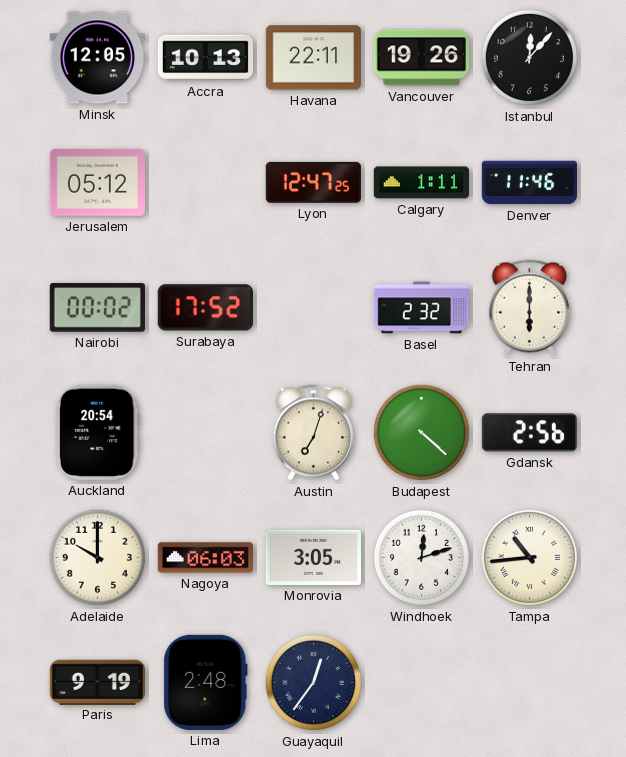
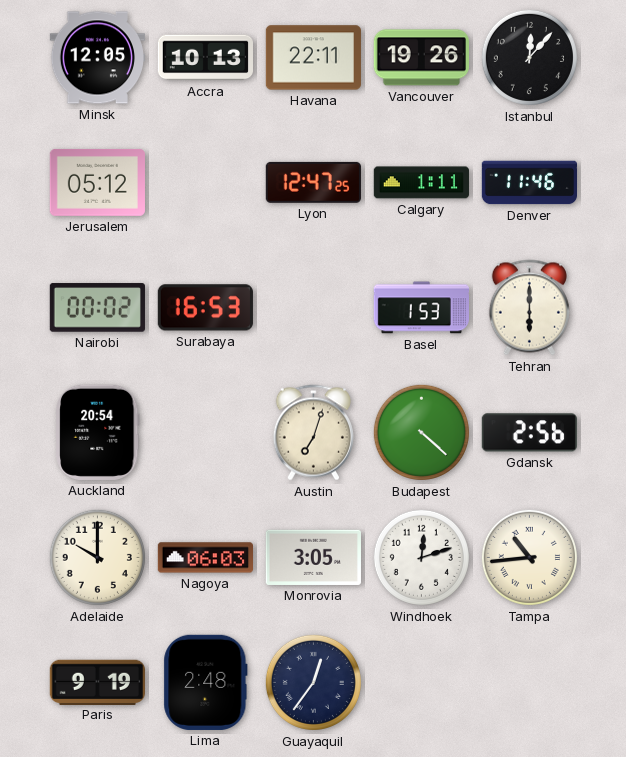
Surabaya: 17:52 -> 16:53
Basel: 2:32 -> 1:53
